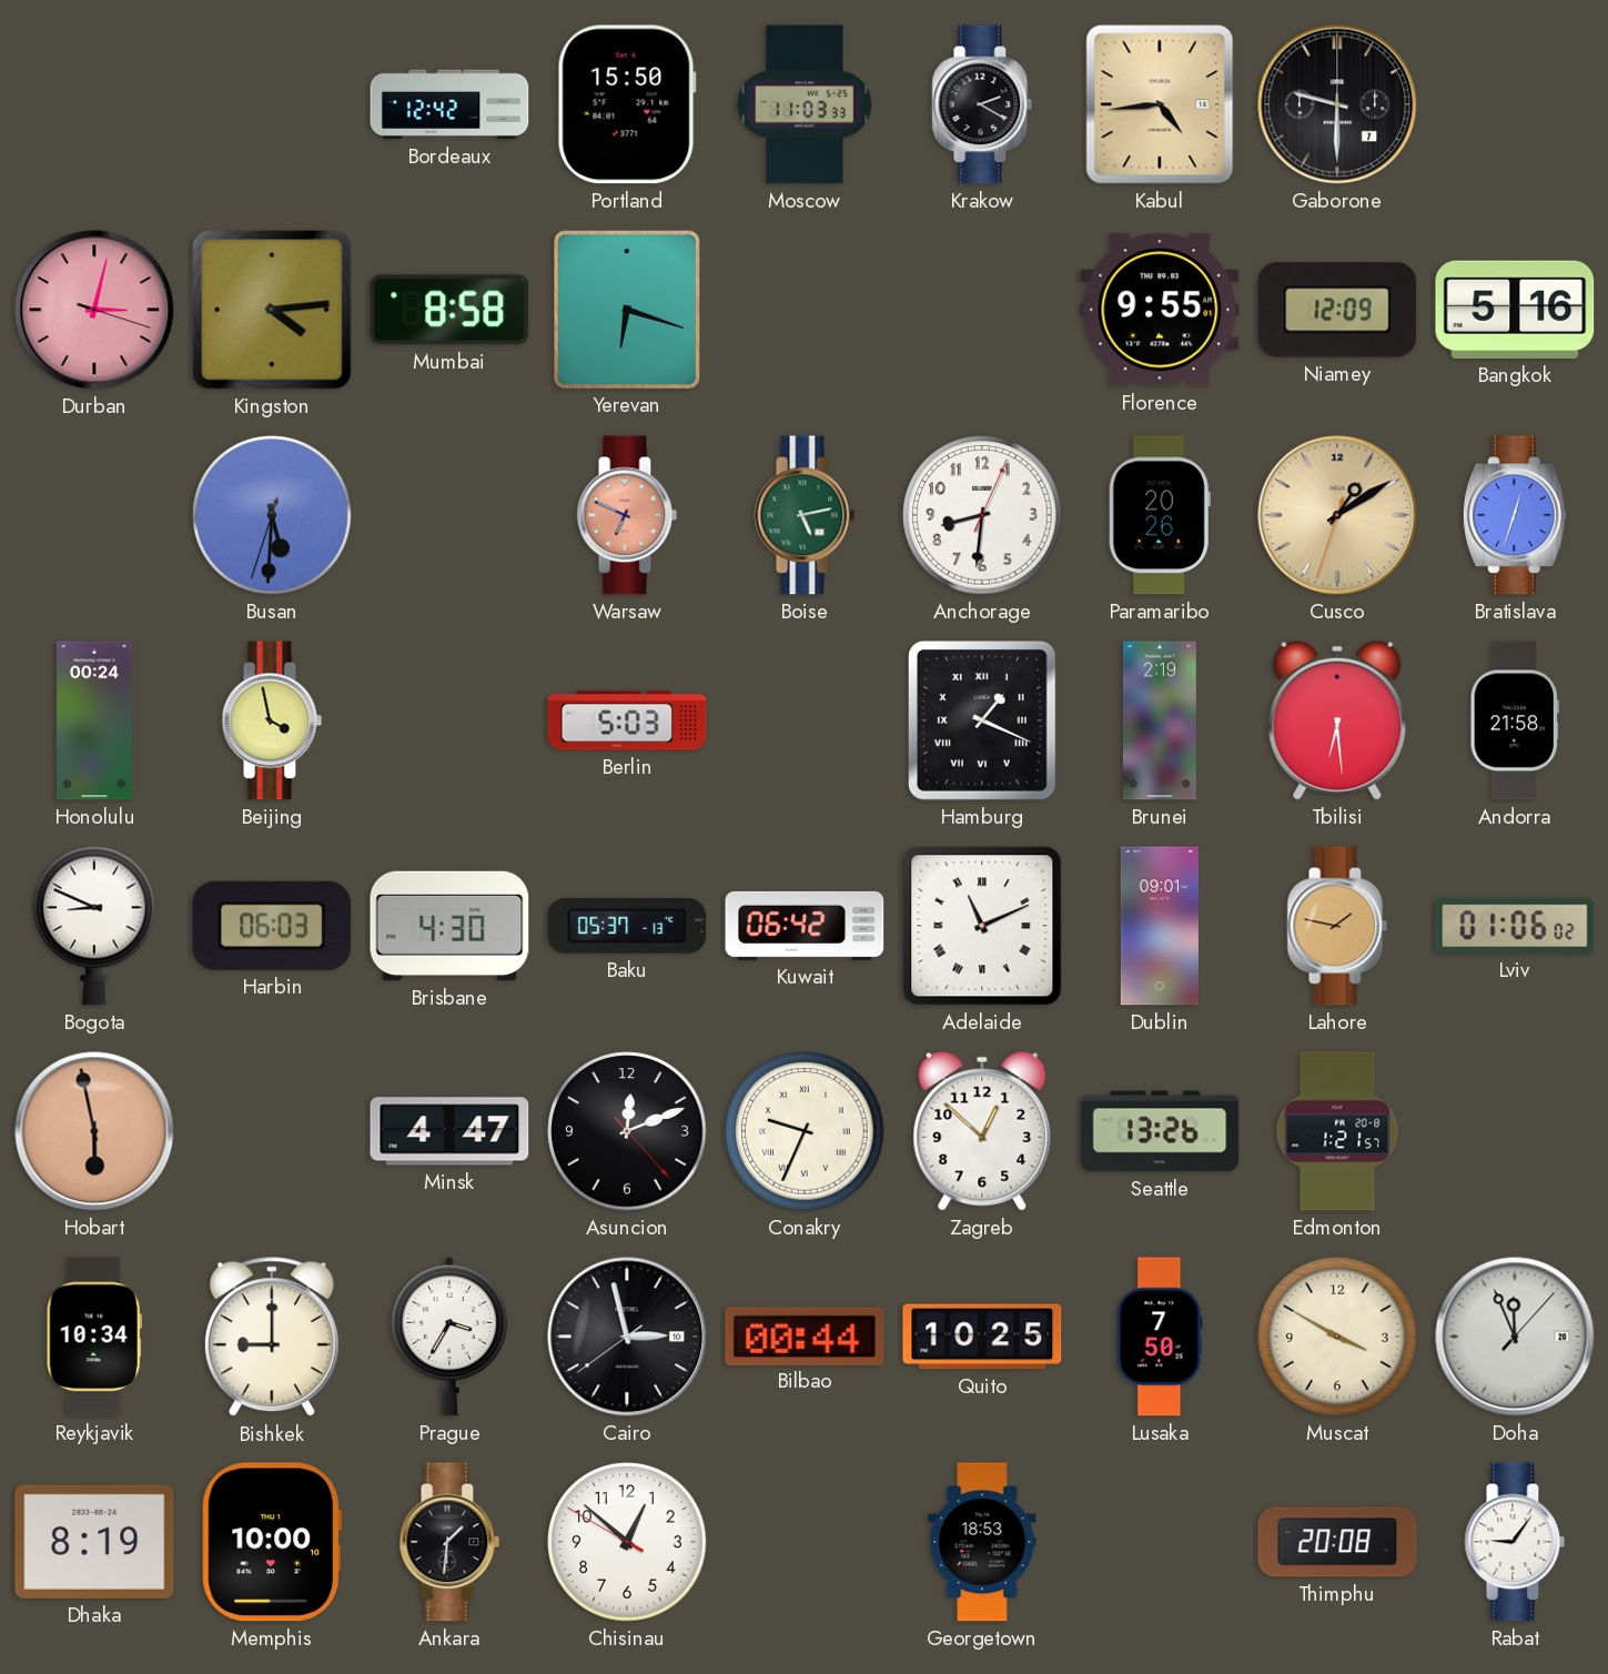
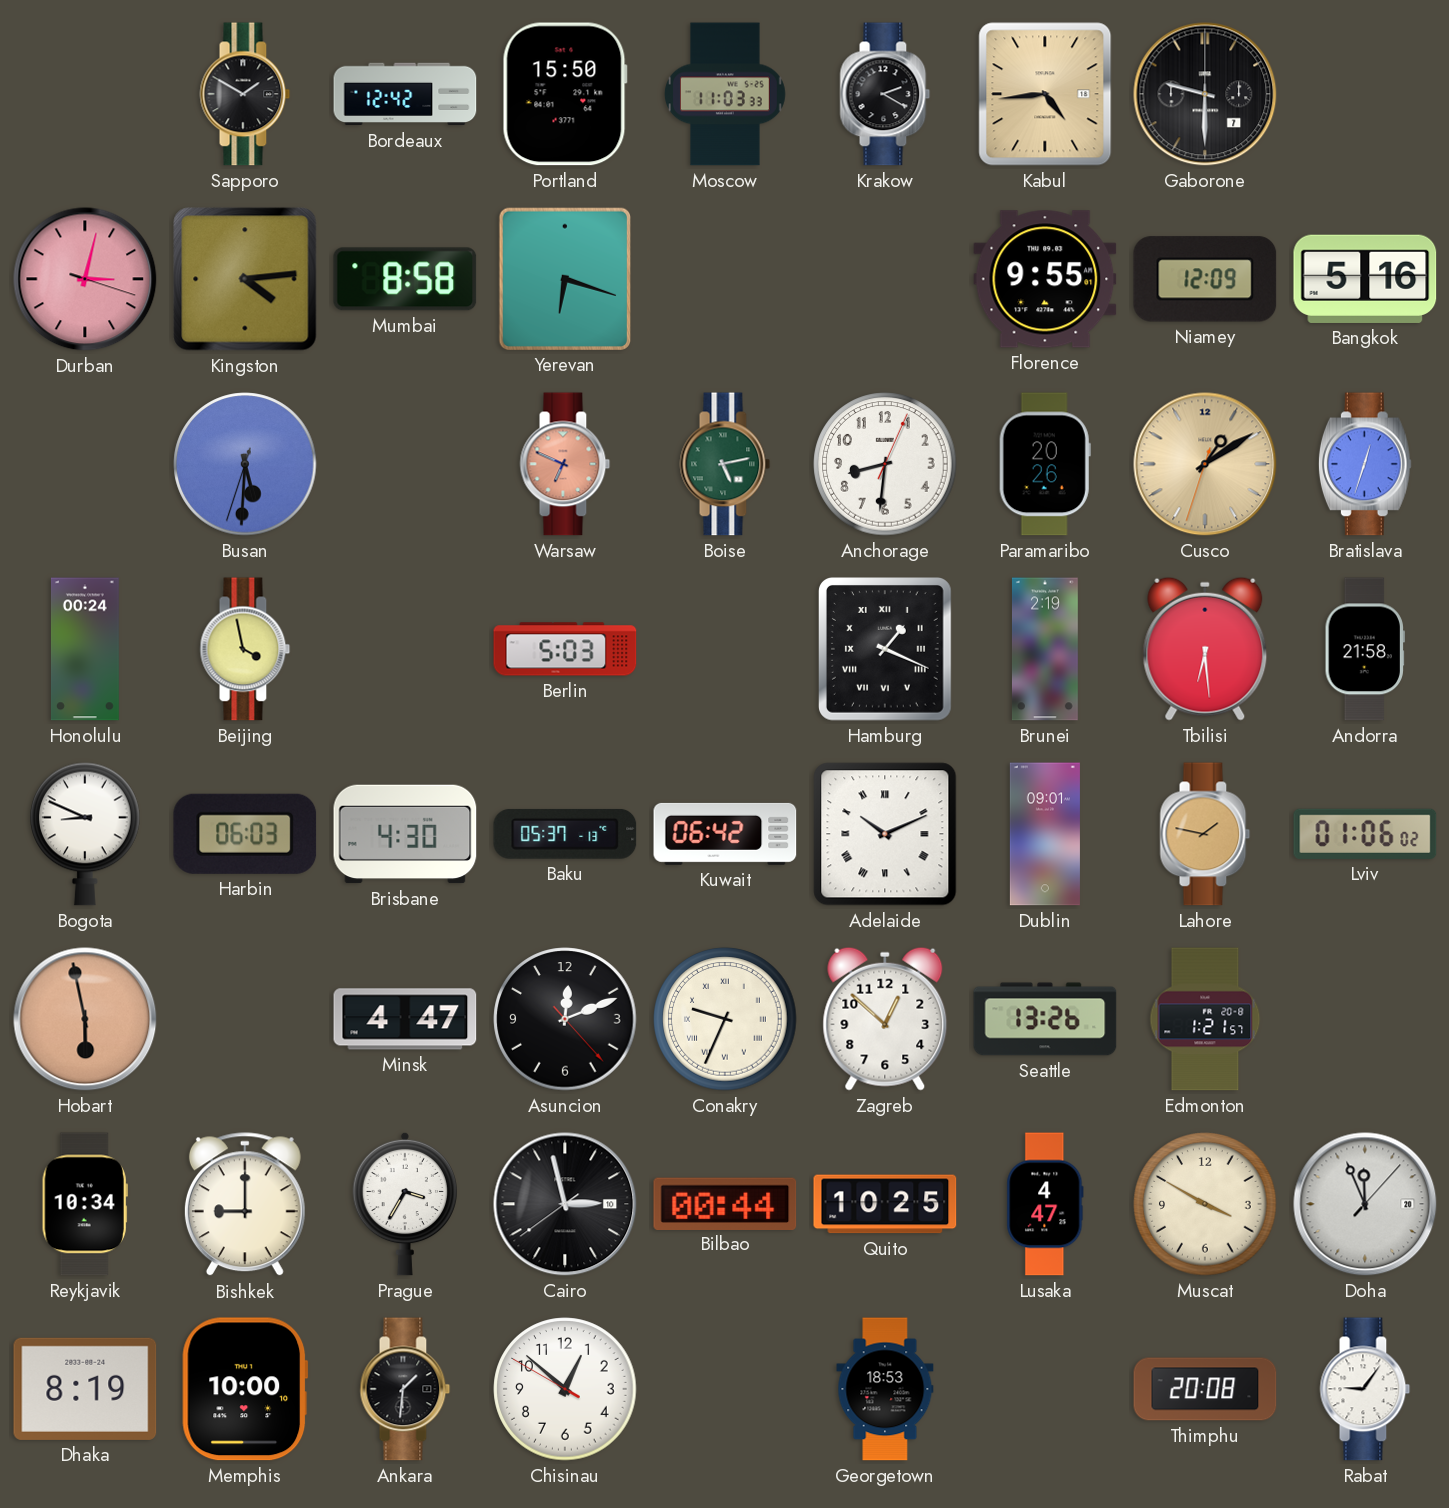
Sapporo: none -> 1:50
Adelaide: 11:11 -> 10:11
Lusaka: 7:50 -> 4:47
